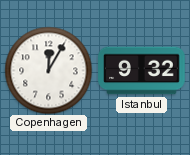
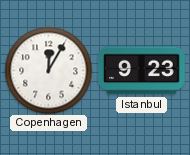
Istanbul: 9:32 -> 9:23
